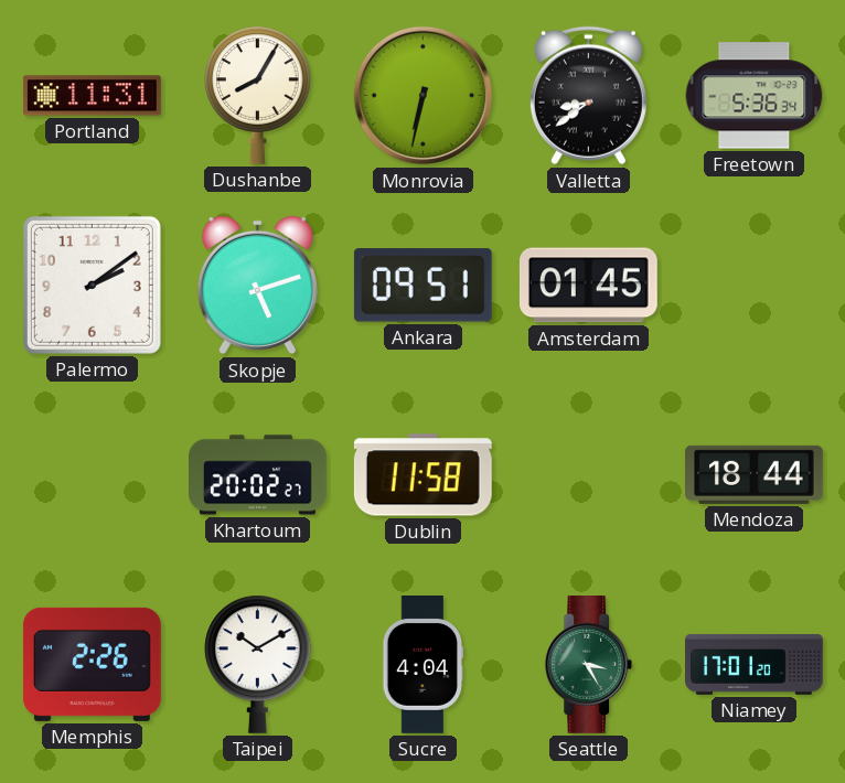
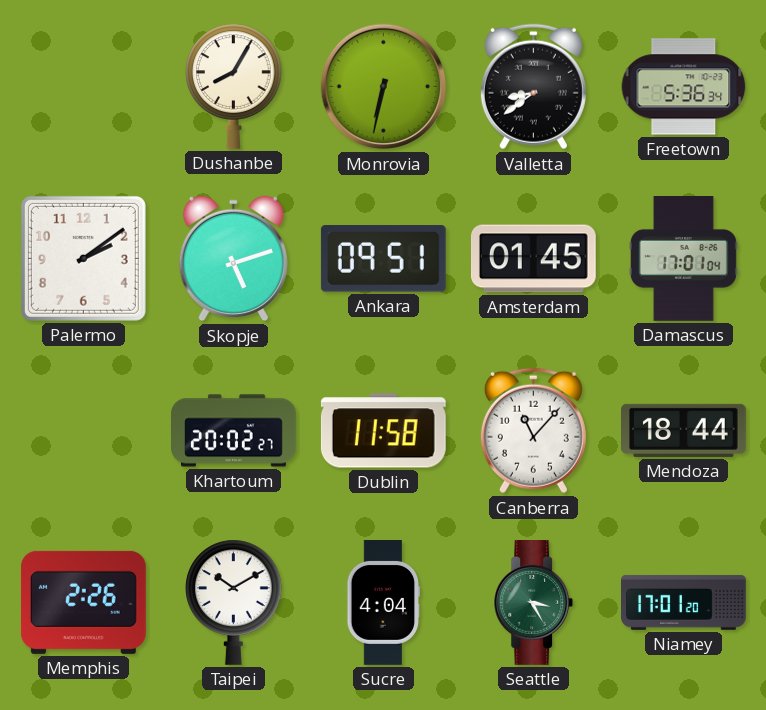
Portland: 11:31 -> none
Damascus: none -> 17:01
Canberra: none -> 11:07
